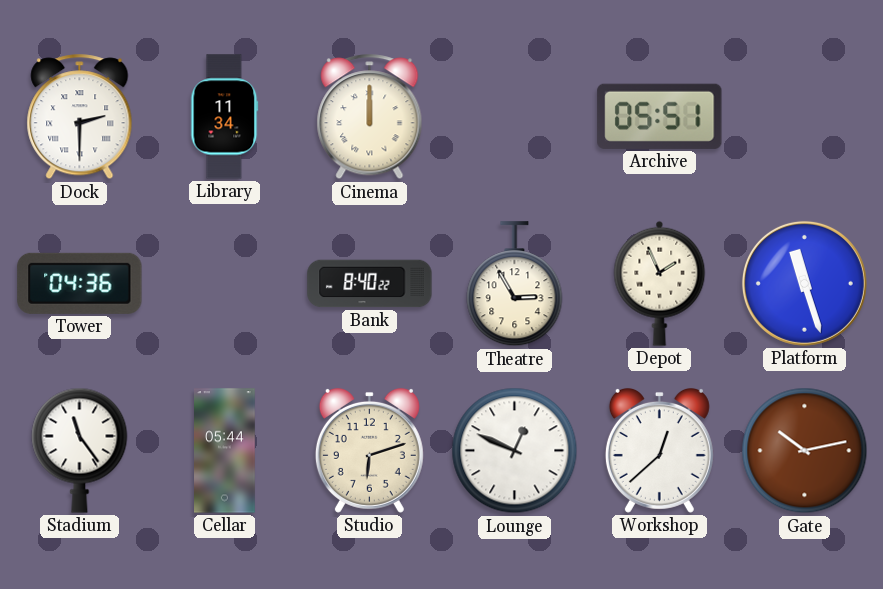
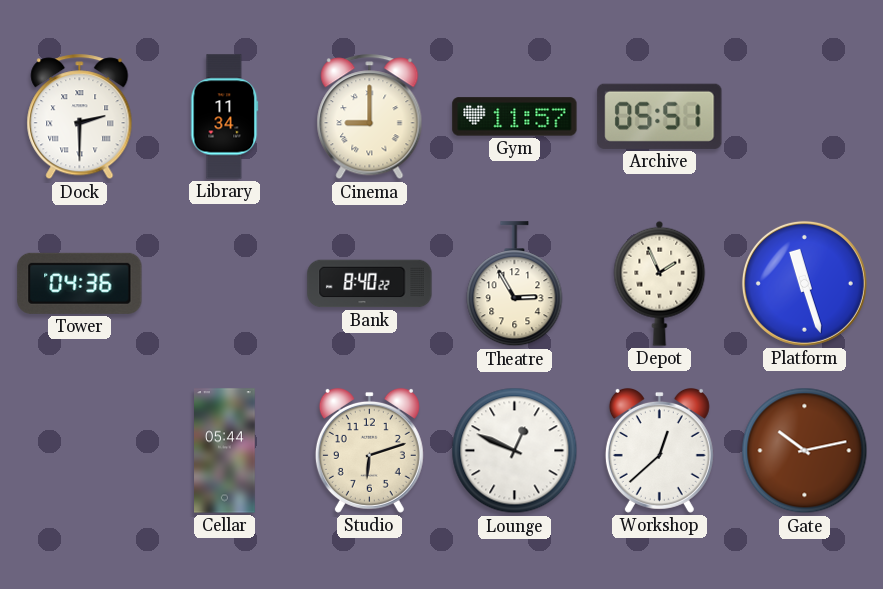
Cinema: 12:00 -> 9:00
Gym: none -> 11:57
Stadium: 11:24 -> none
